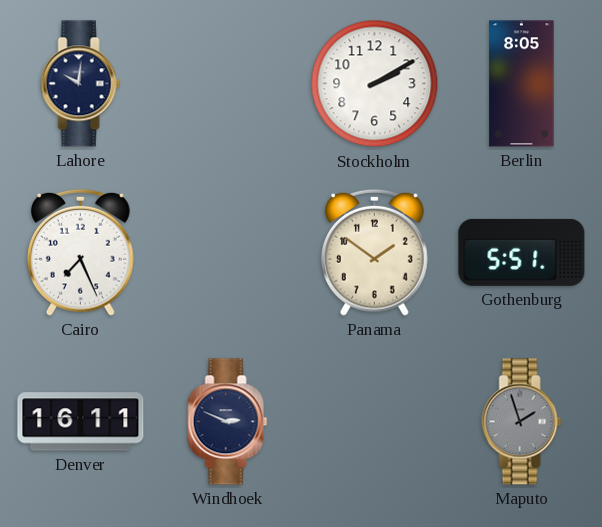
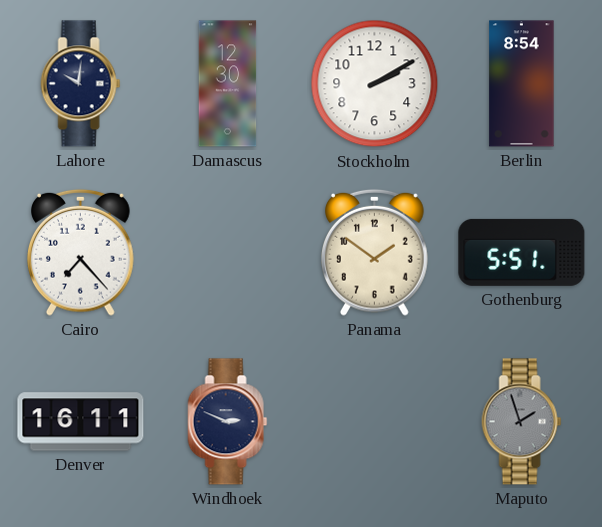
Damascus: none -> 12:30
Berlin: 8:05 -> 8:54
Cairo: 7:26 -> 7:23
